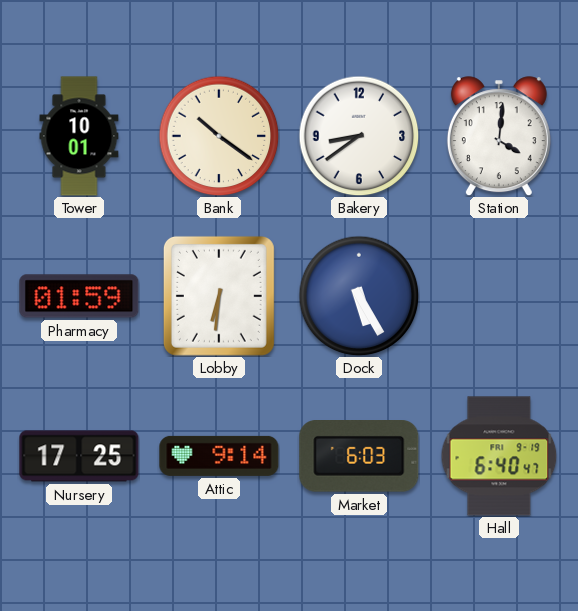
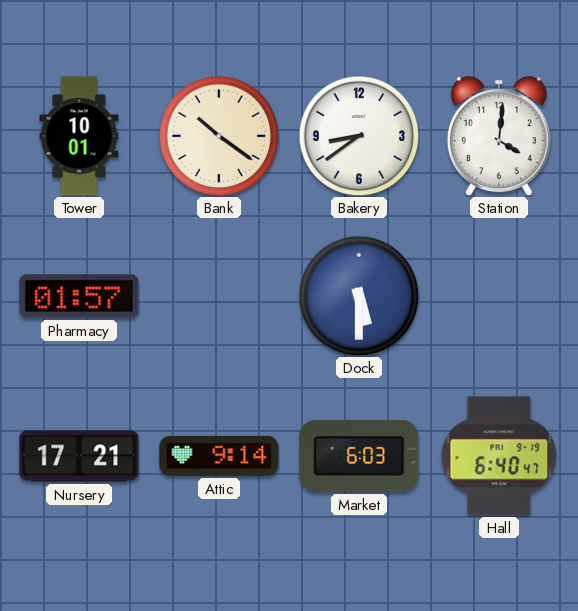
Pharmacy: 01:59 -> 01:57
Lobby: 6:31 -> none
Dock: 5:25 -> 5:30
Nursery: 17:25 -> 17:21
